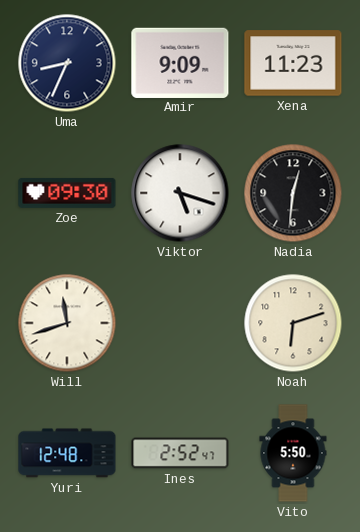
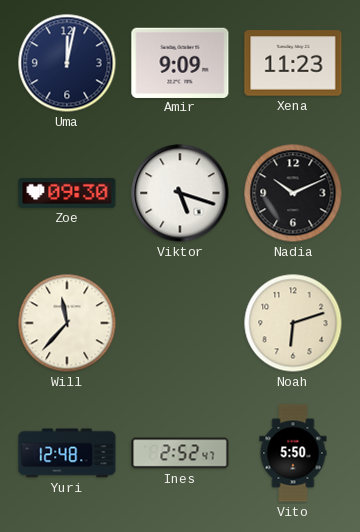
Uma: 8:34 -> 12:02
Nadia: 12:31 -> 10:11
Will: 11:42 -> 11:37
